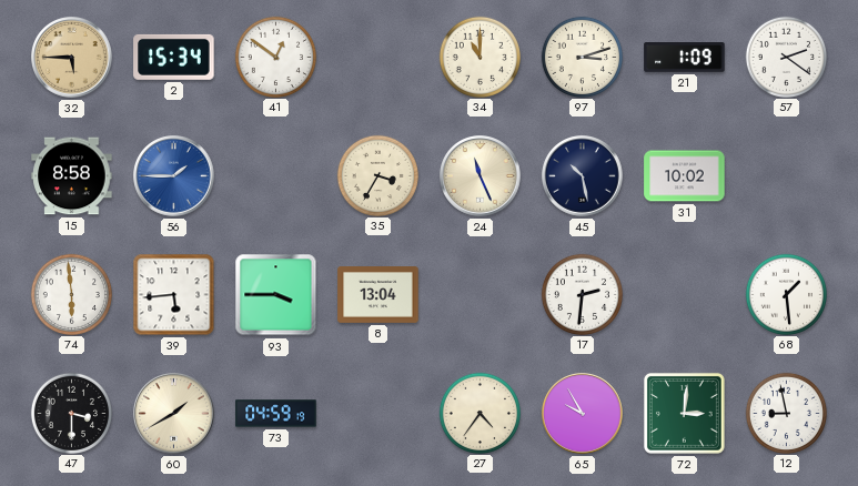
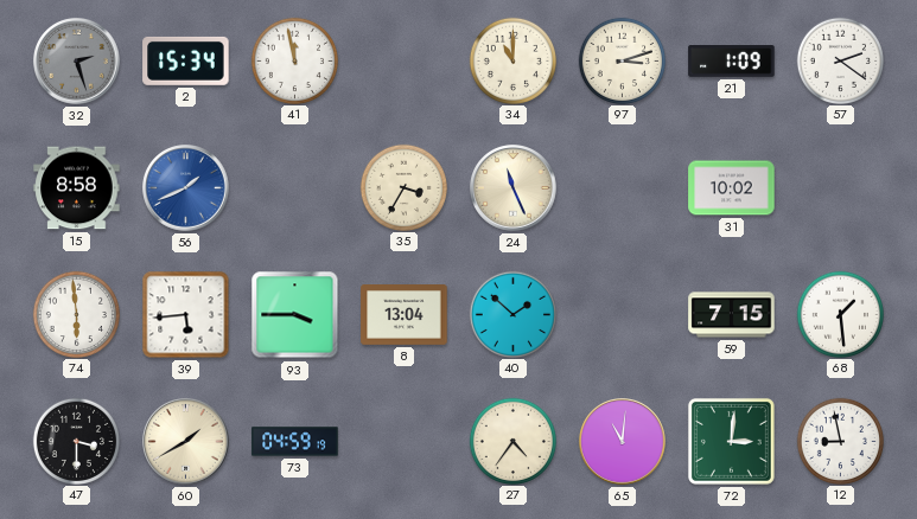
32: 5:45 -> 2:27
32 dial: champagne -> grey
41: 12:51 -> 11:58
56: 1:45 -> 1:41
45: 10:28 -> none
40: none -> 1:52
17: 2:31 -> none
59: none -> 7:15
65: 9:55 -> 11:01
